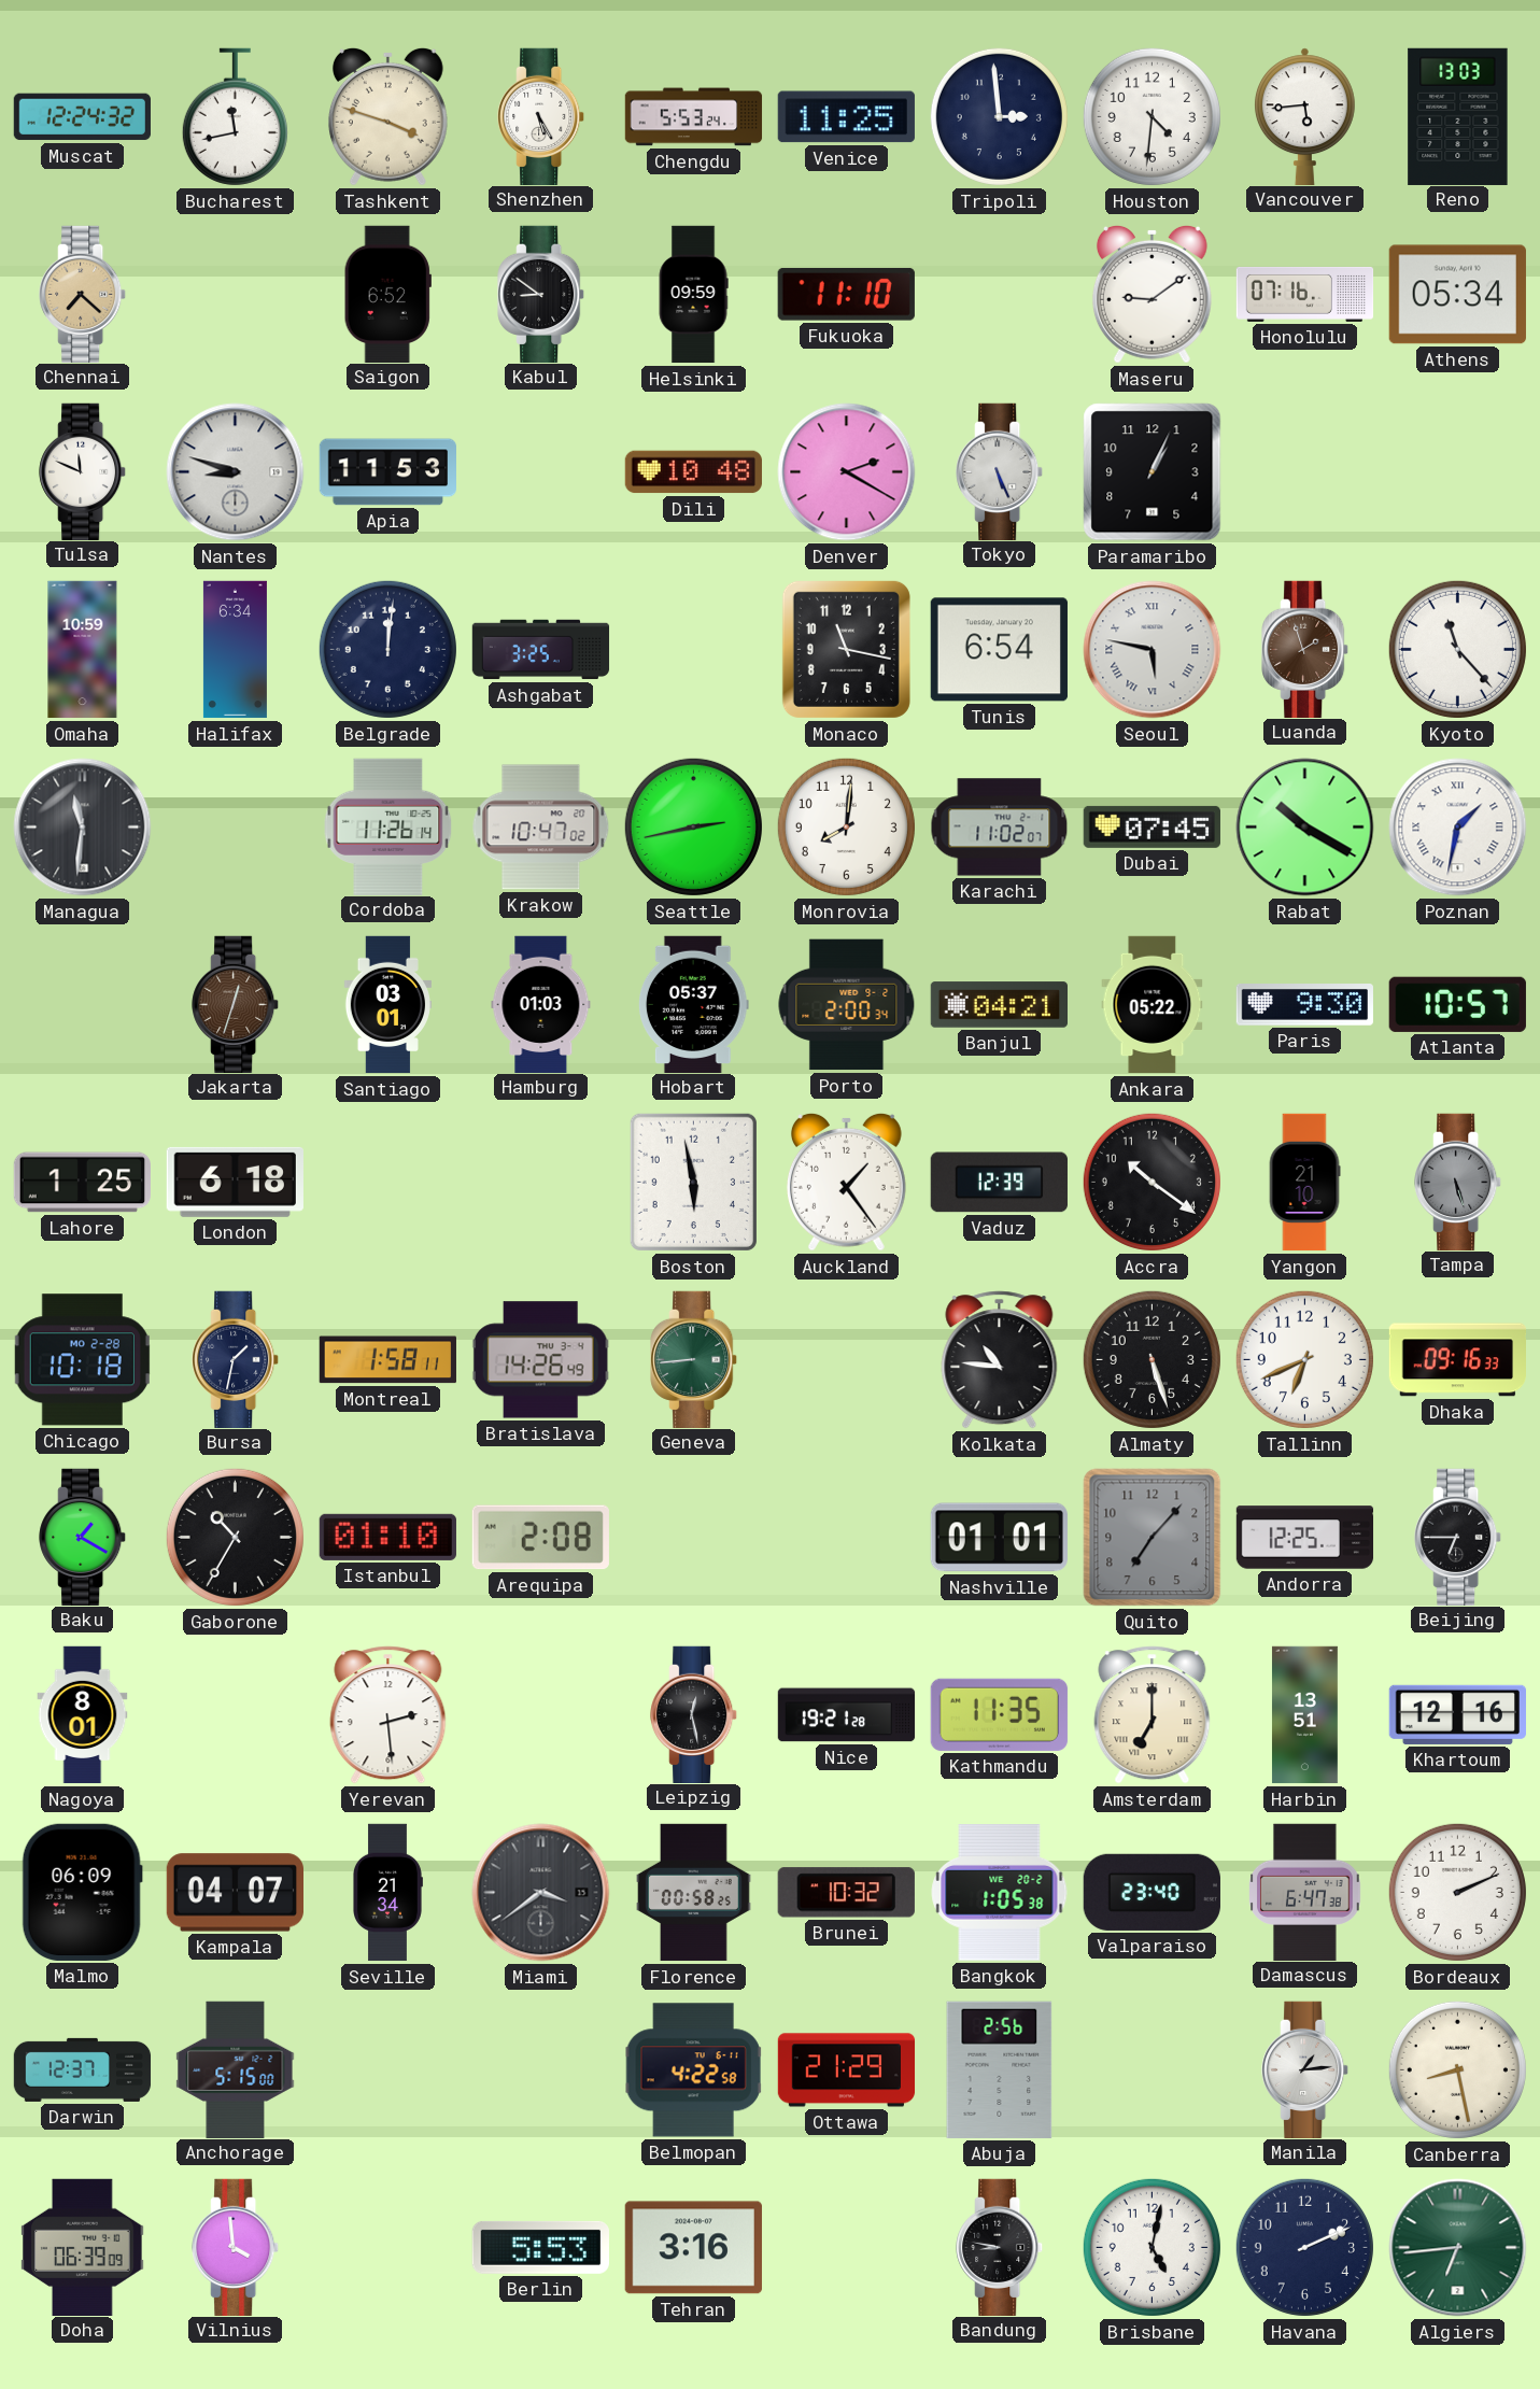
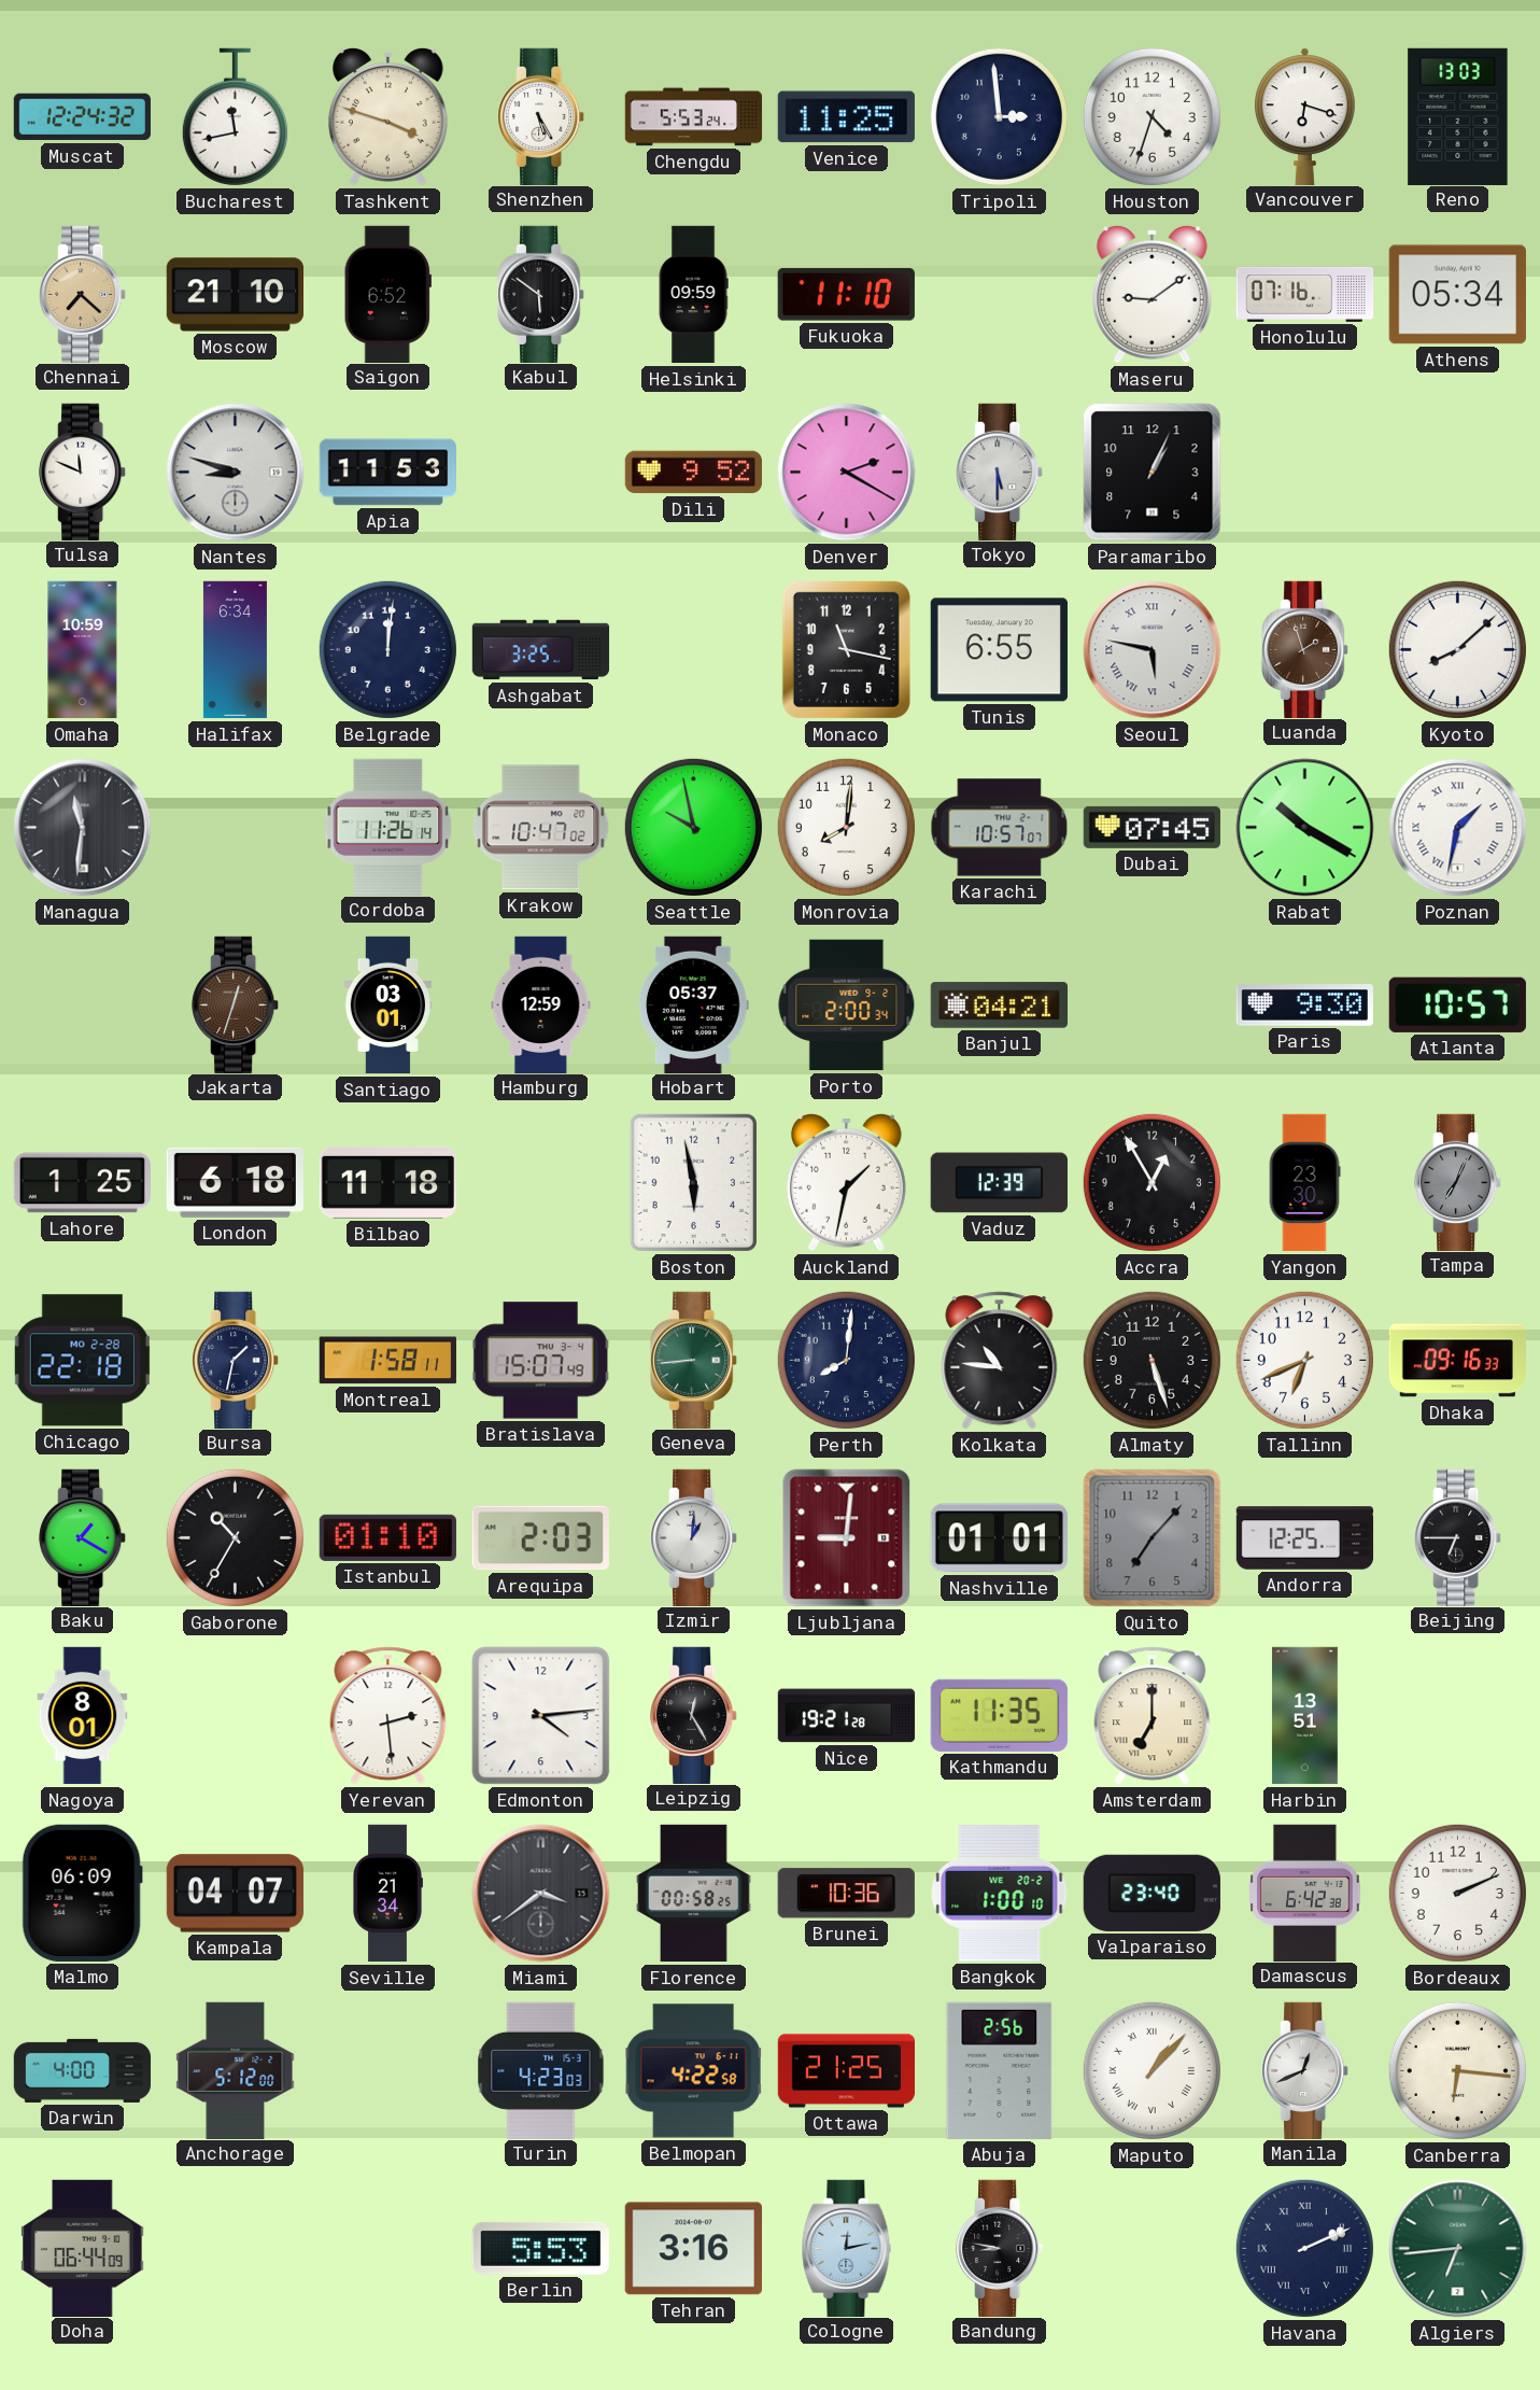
Houston: 4:31 -> 4:33
Vancouver: 5:44 -> 6:18
Moscow: none -> 21:10
Kabul: 8:51 -> 5:51
Dili: 10:48 -> 9:52
Tokyo: 5:26 -> 5:30
Tunis: 6:54 -> 6:55
Kyoto: 11:23 -> 8:08
Seattle: 2:43 -> 9:58
Karachi: 11:02 -> 10:57
Hamburg: 01:03 -> 12:59
Ankara: 05:22 -> none
Bilbao: none -> 11:18
Auckland: 1:24 -> 1:32
Accra: 10:21 -> 12:55
Yangon: 21:10 -> 23:30
Tampa: 5:27 -> 7:04
Chicago: 10:18 -> 22:18
Bratislava: 14:26 -> 15:07
Perth: none -> 8:01
Arequipa: 2:08 -> 2:03
Izmir: none -> 1:01
Ljubljana: none -> 9:01
Edmonton: none -> 4:14
Leipzig: 12:28 -> 12:25
Khartoum: 12:16 -> none
Brunei: 10:32 -> 10:36
Bangkok: 1:05 -> 1:00
Damascus: 6:47 -> 6:42
Darwin: 12:37 -> 4:00
Anchorage: 5:15 -> 5:12
Turin: none -> 4:23
Ottawa: 21:29 -> 21:25
Maputo: none -> 1:07
Manila: 1:14 -> 12:41
Canberra: 8:28 -> 6:16
Doha: 06:39 -> 06:44
Vilnius: 3:59 -> none
Cologne: none -> 12:13
Brisbane: 5:02 -> none
Havana numerals: Arabic -> Roman
